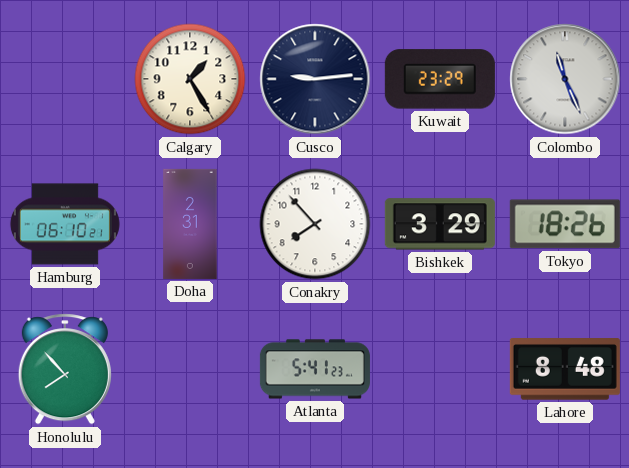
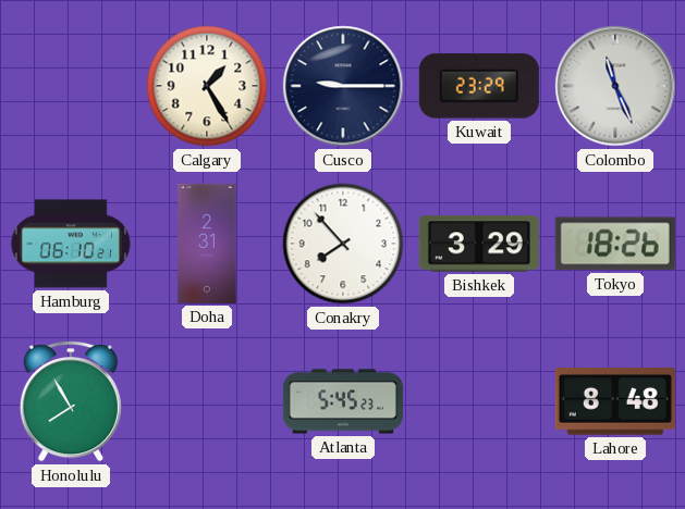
Cusco: 9:14 -> 9:15
Honolulu: 7:53 -> 7:55
Atlanta: 5:41 -> 5:45
